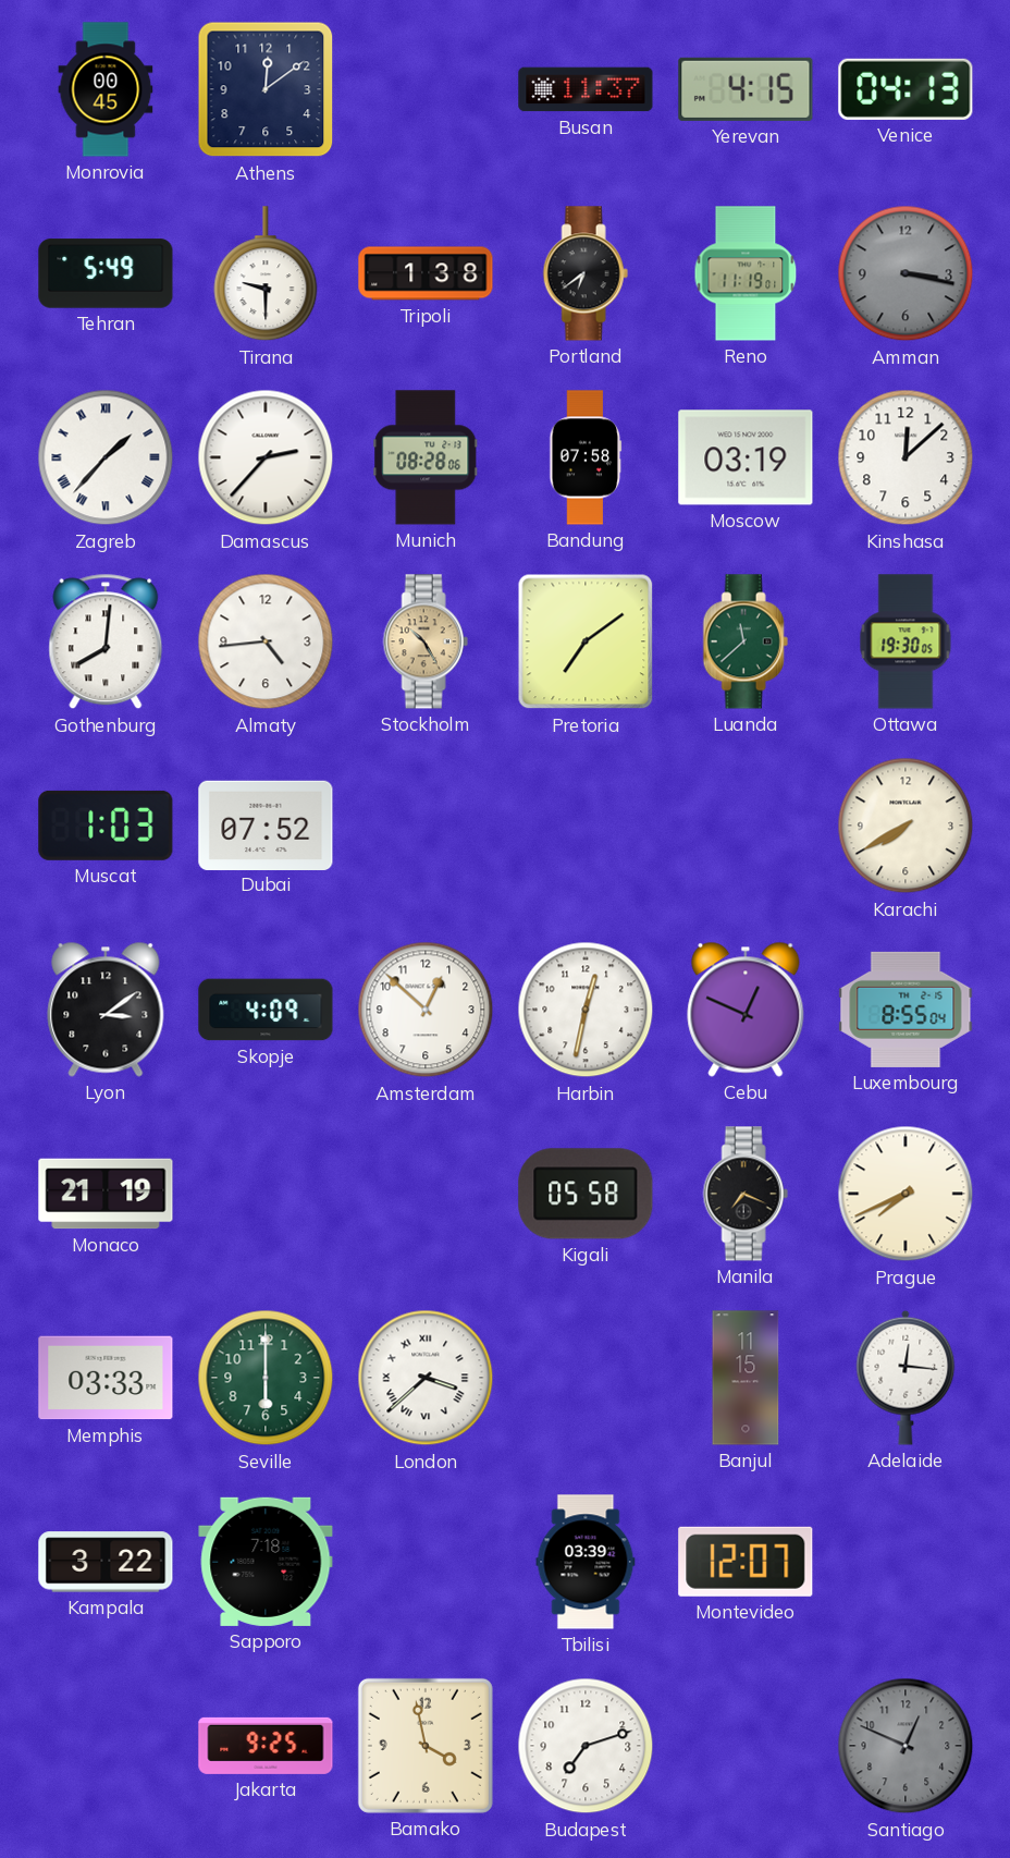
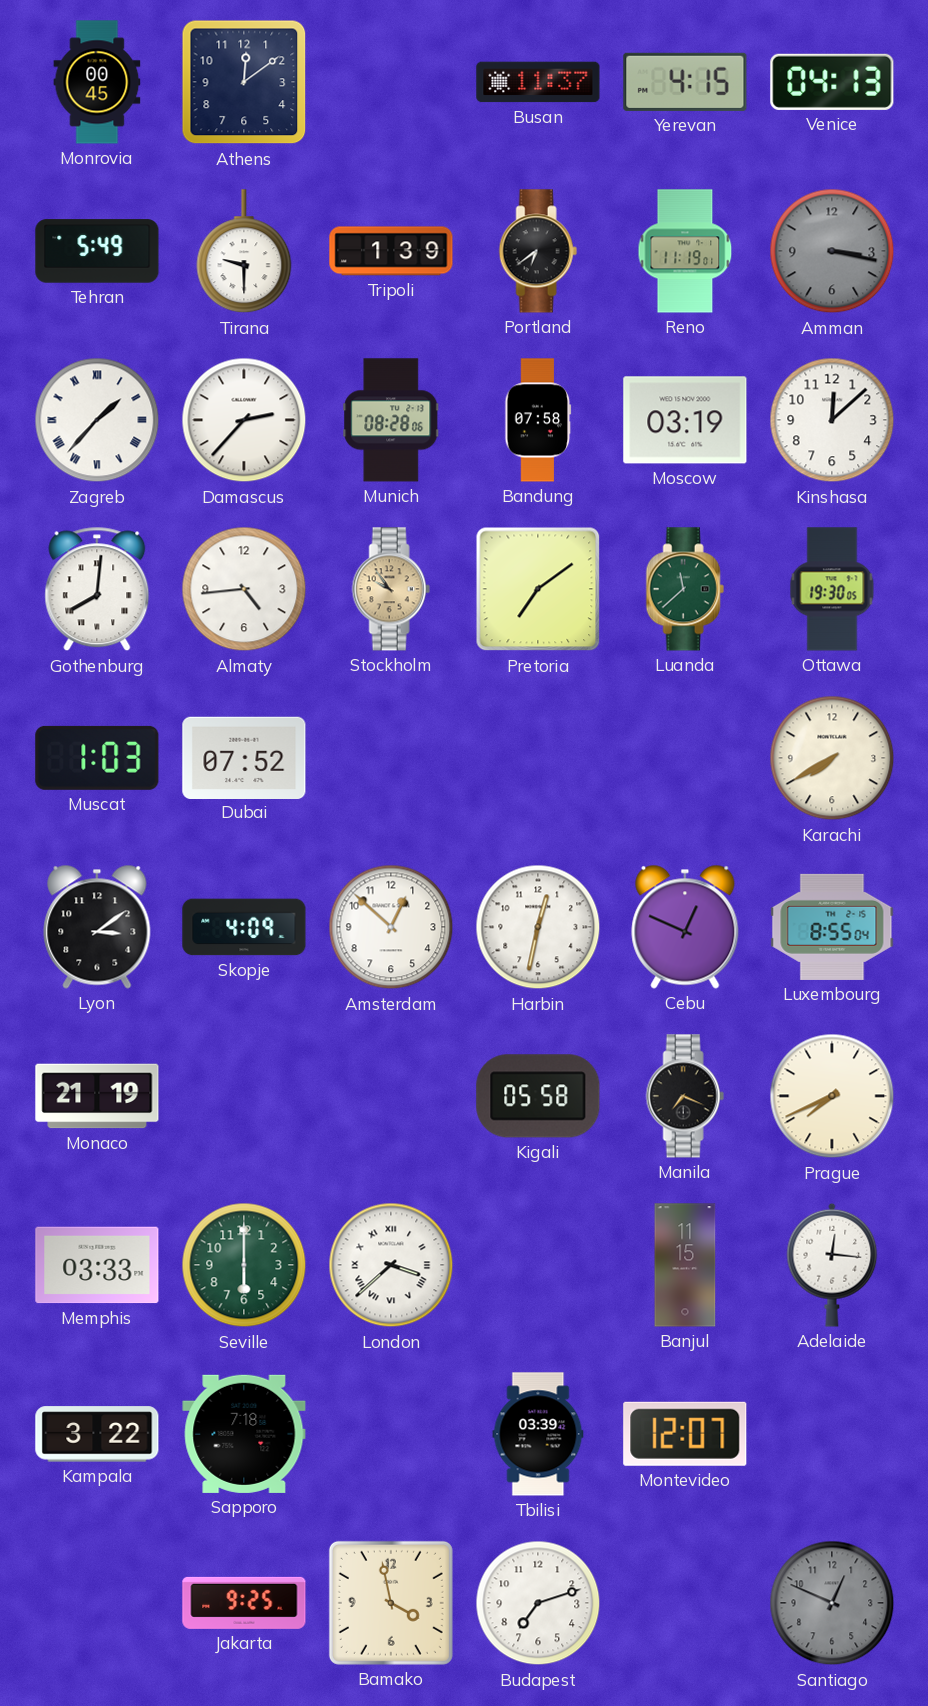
Tripoli: 1:38 -> 1:39
Stockholm: 10:25 -> 9:54
